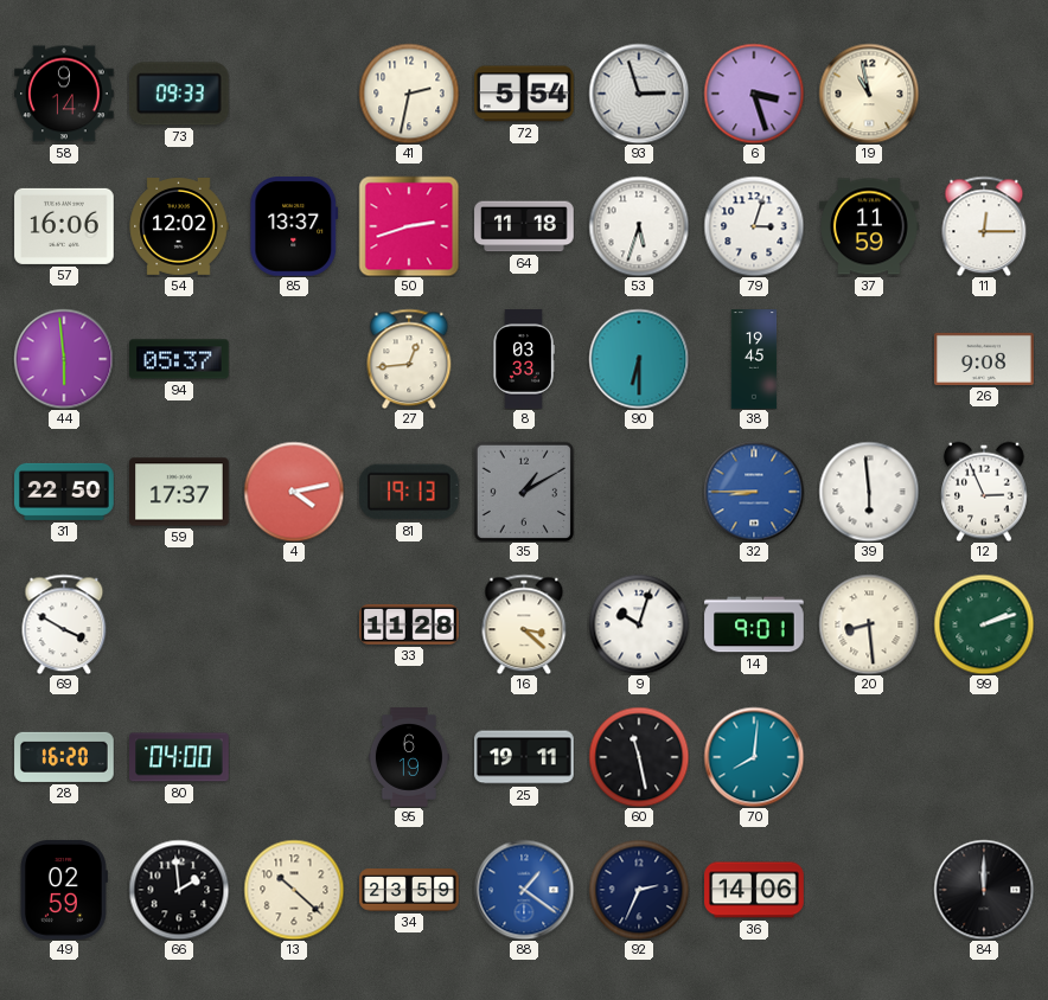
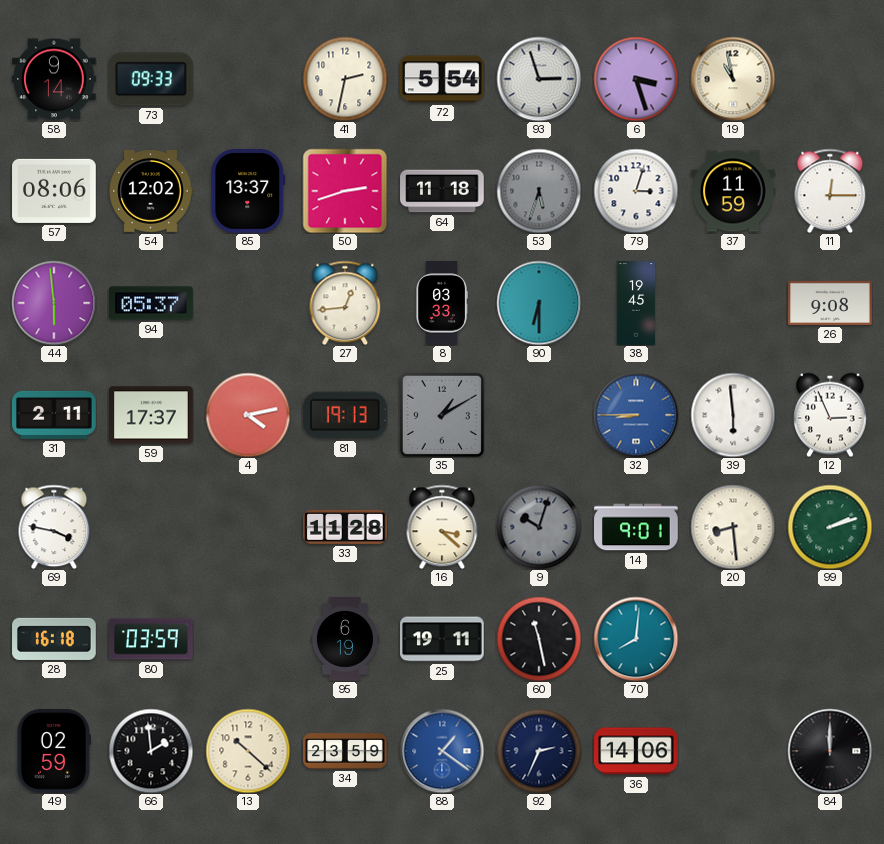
57: 16:06 -> 08:06
53 dial: white -> grey
31: 22:50 -> 2:11
69: 3:50 -> 3:47
9 dial: white -> grey
28: 16:20 -> 16:18
80: 04:00 -> 03:59
